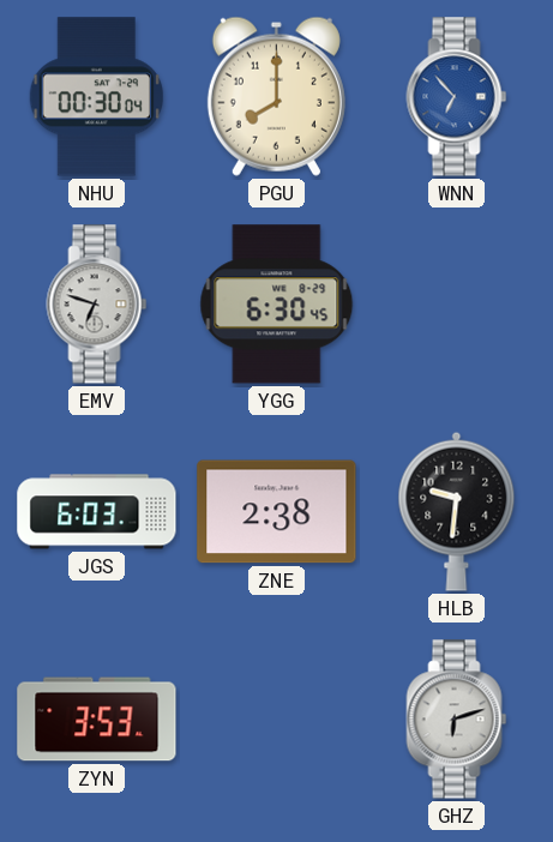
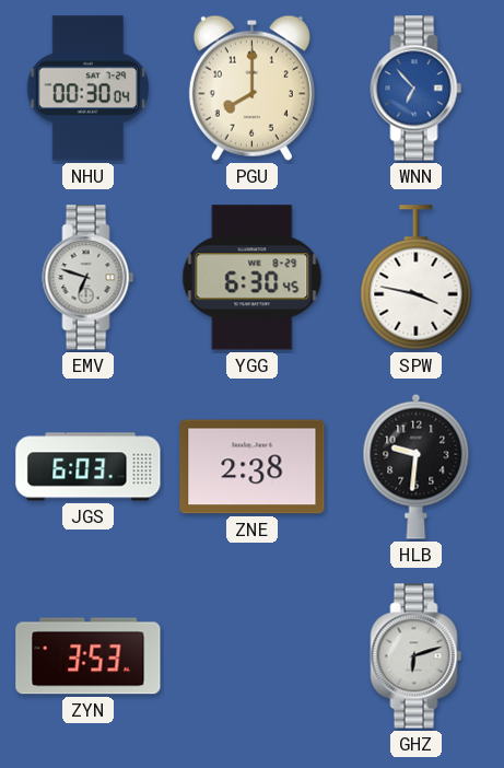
SPW: none -> 3:47
